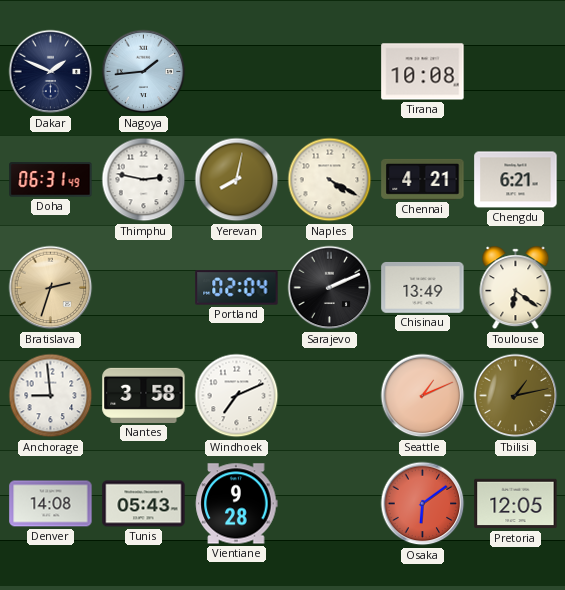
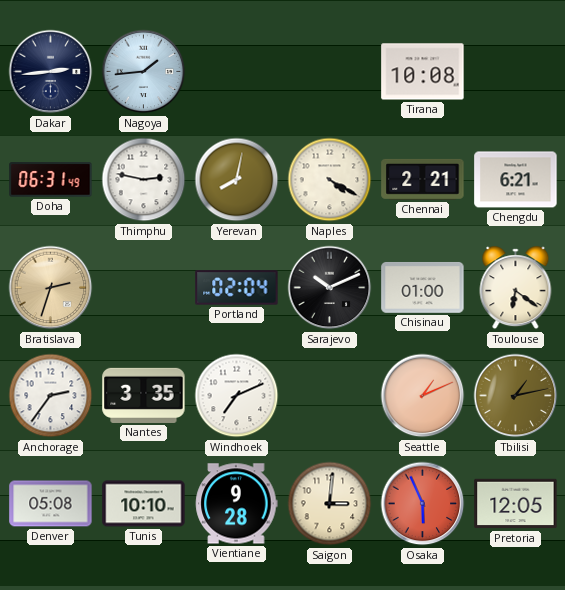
Dakar: 1:49 -> 2:44
Chennai: 4:21 -> 2:21
Sarajevo: 2:11 -> 10:11
Chisinau: 13:49 -> 01:00
Anchorage: 8:59 -> 2:36
Nantes: 3:58 -> 3:35
Denver: 14:08 -> 05:08
Tunis: 05:43 -> 10:10
Saigon: none -> 3:01
Osaka: 6:09 -> 5:56
